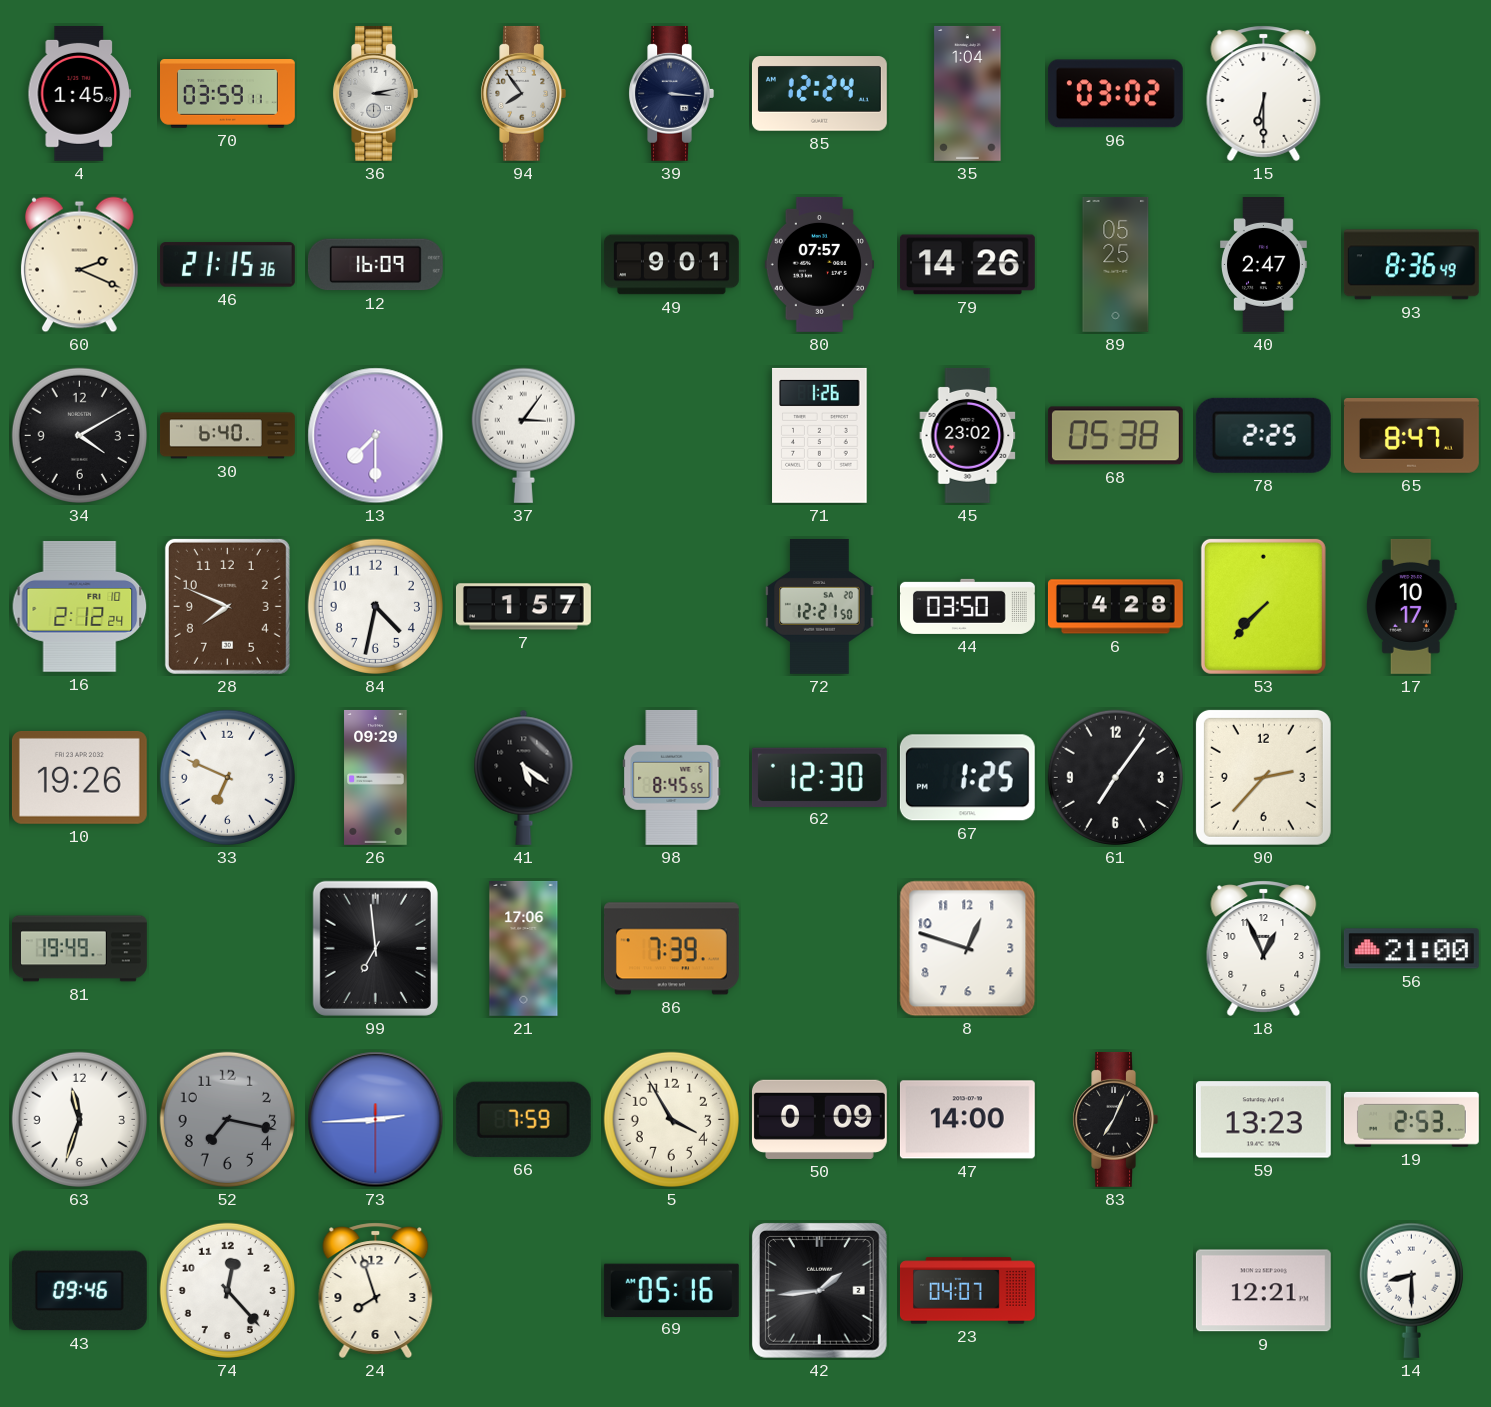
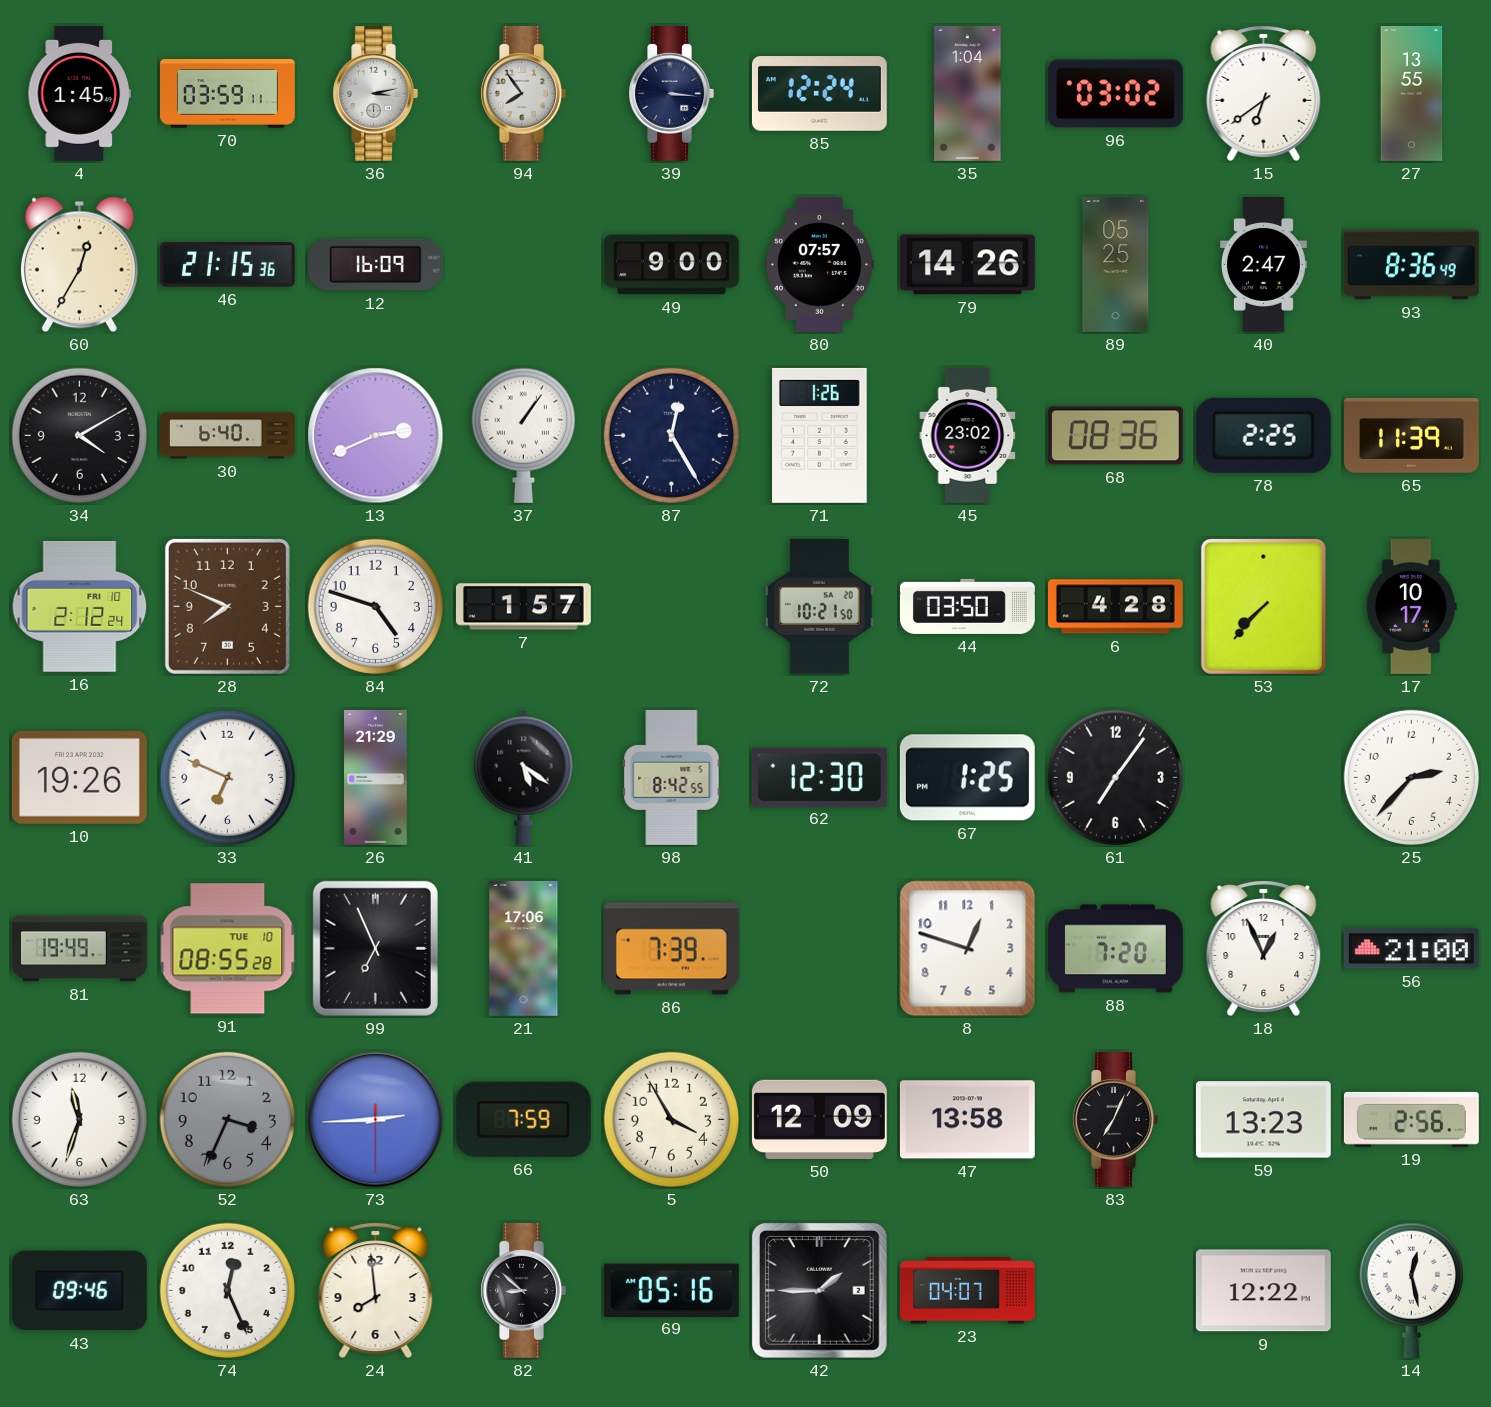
15: 6:30 -> 6:39
27: none -> 13:55
60: 2:19 -> 12:35
49: 9:01 -> 9:00
13: 7:30 -> 2:41
37: 3:06 -> 1:06
87: none -> 12:25
68: 05:38 -> 08:36
65: 8:47 -> 11:39
84: 4:32 -> 4:48
72: 12:21 -> 10:21
26: 09:29 -> 21:29
98: 8:45 -> 8:42
90: 2:37 -> none
25: none -> 2:37
91: none -> 08:55
99: 6:59 -> 6:56
88: none -> 7:20
52: 7:17 -> 3:34
50: 0:09 -> 12:09
47: 14:00 -> 13:58
19: 2:53 -> 2:56
74: 12:23 -> 12:26
24: 7:57 -> 7:59
82: none -> 8:52
42: 1:44 -> 1:45
9: 12:21 -> 12:22
14: 8:30 -> 12:28
